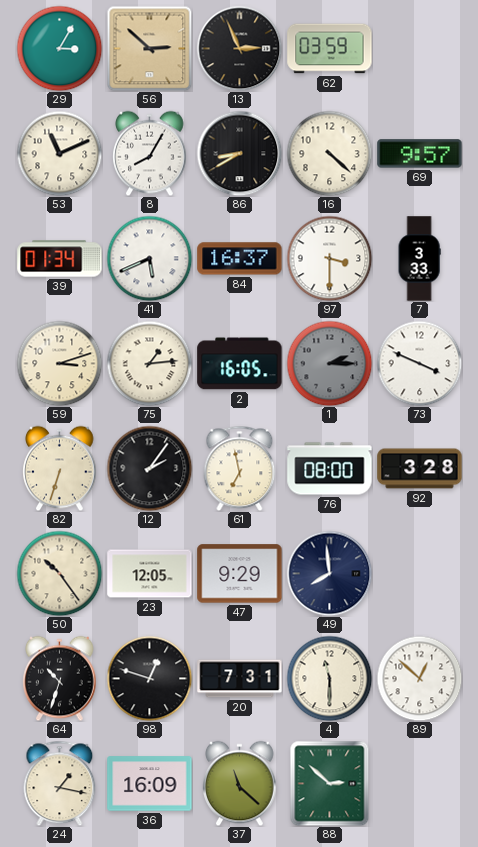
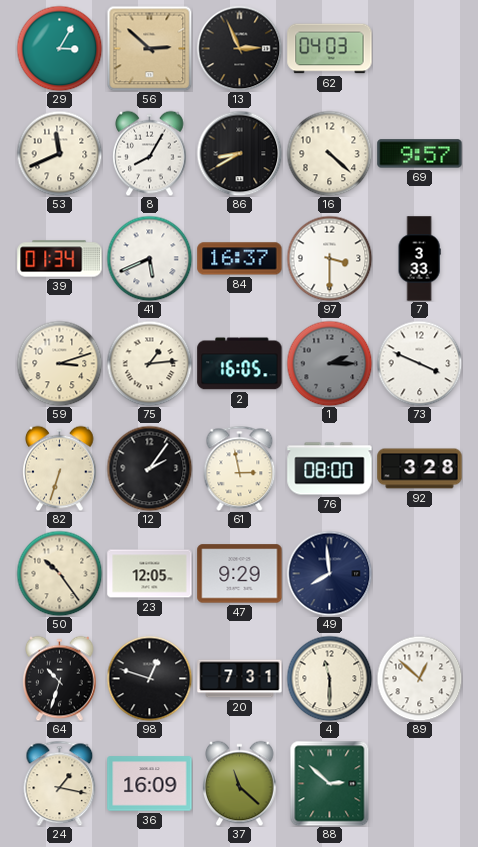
62: 03:59 -> 04:03
53: 11:11 -> 11:41
61: 6:58 -> 2:58
